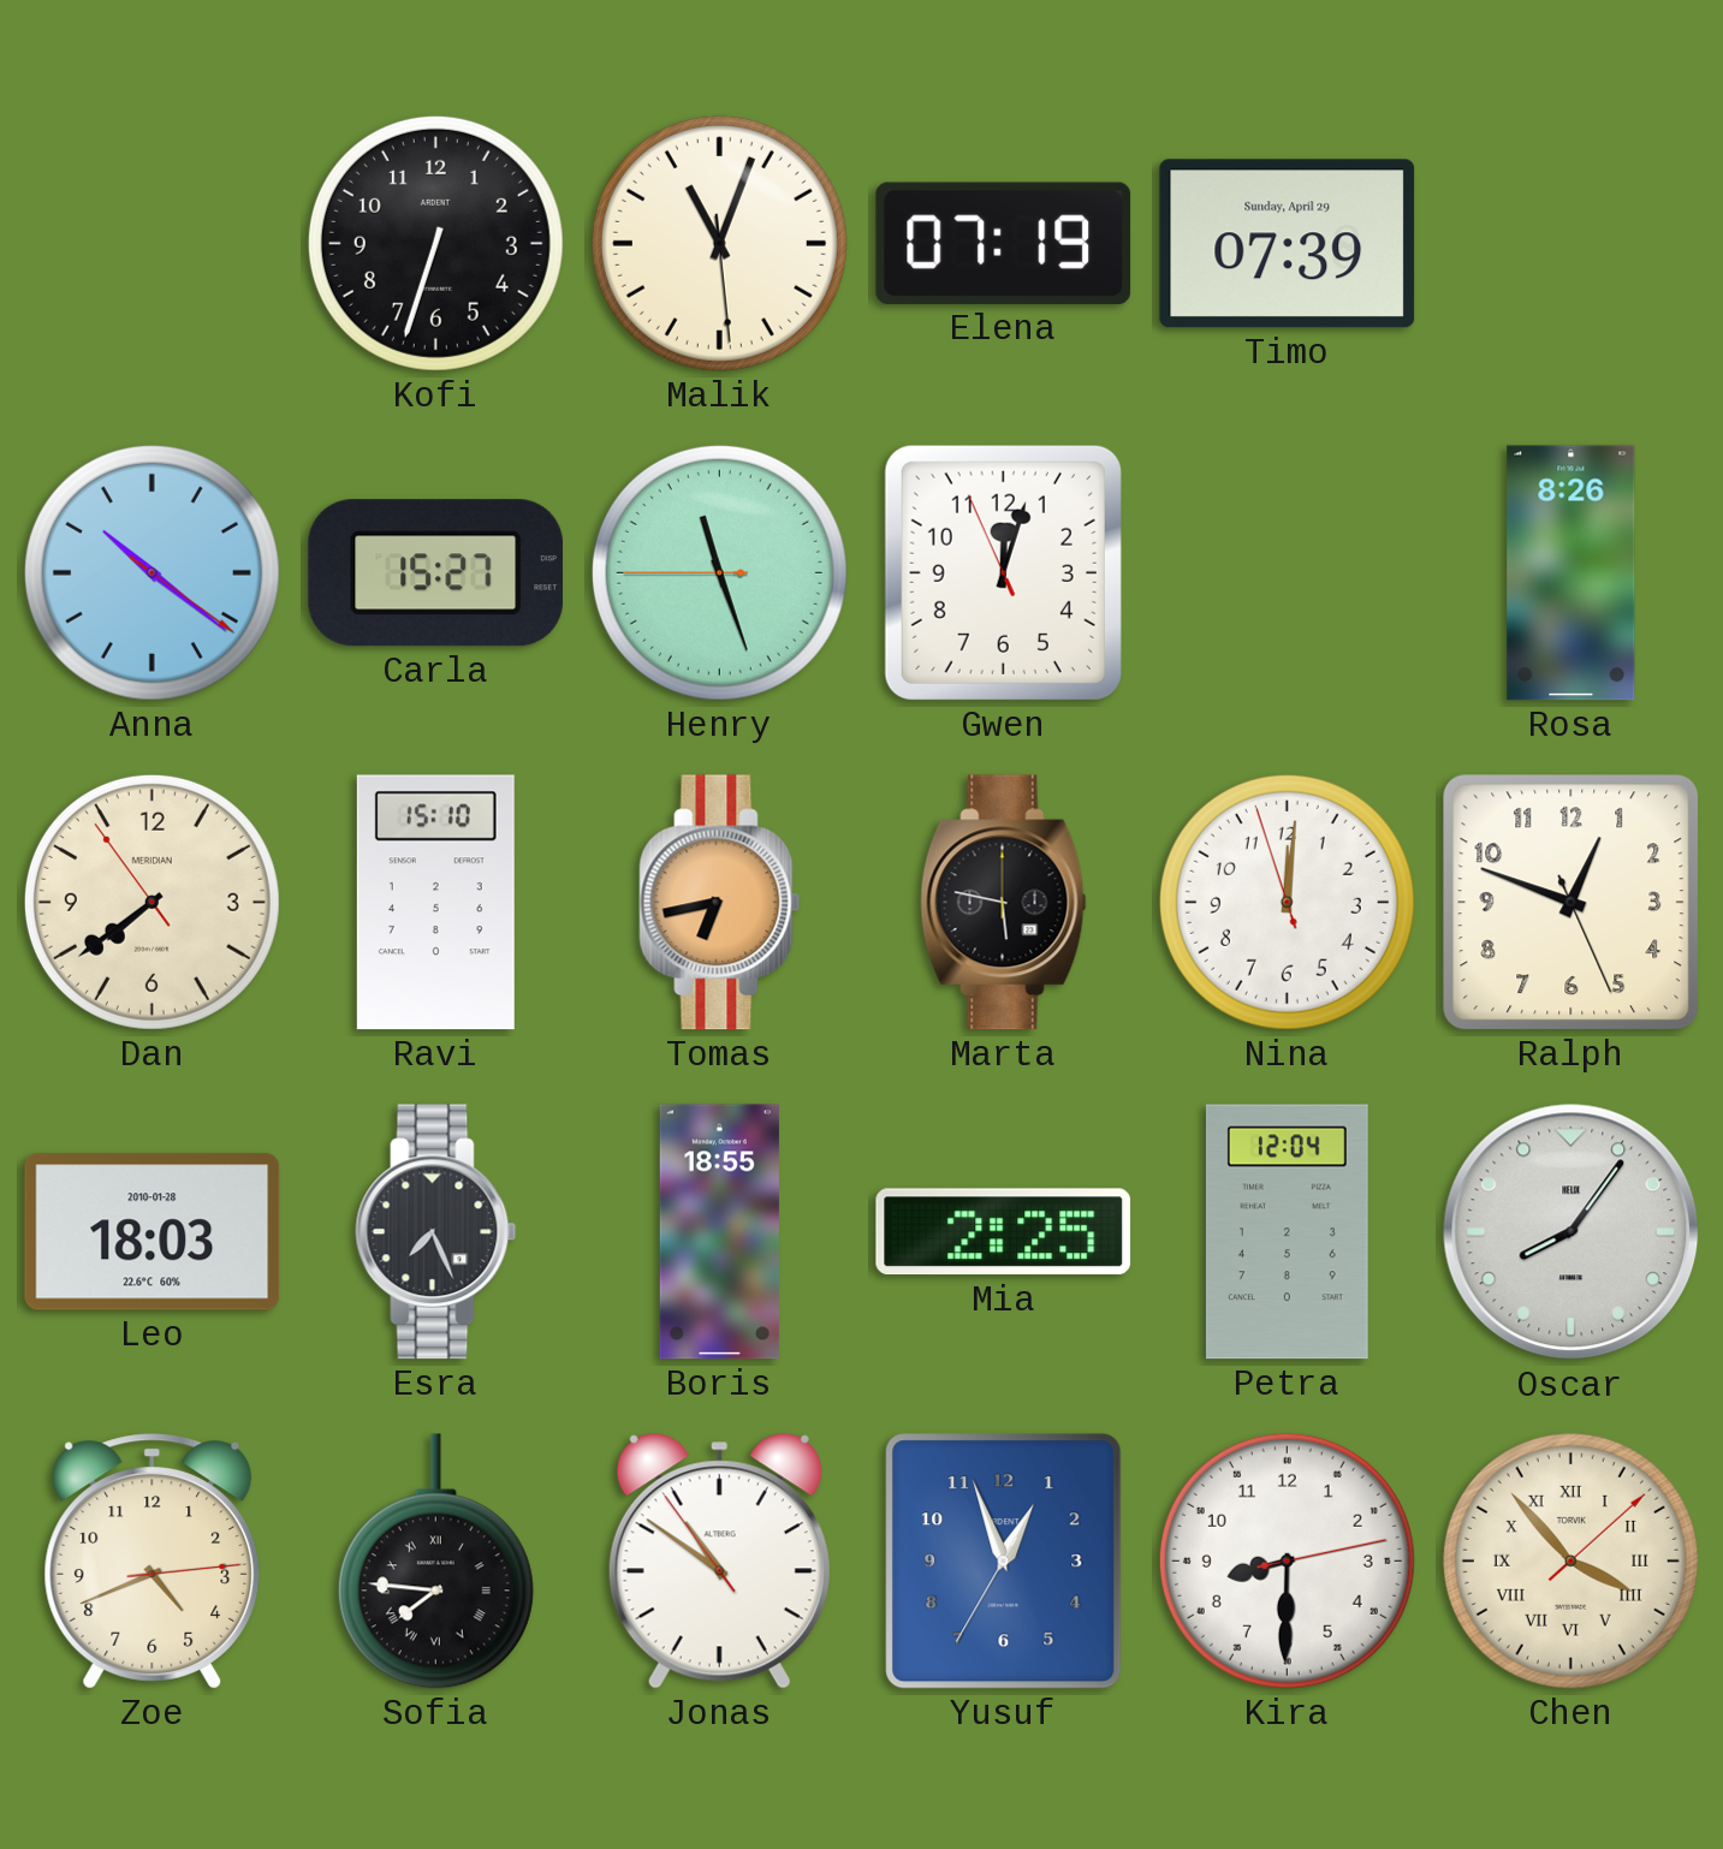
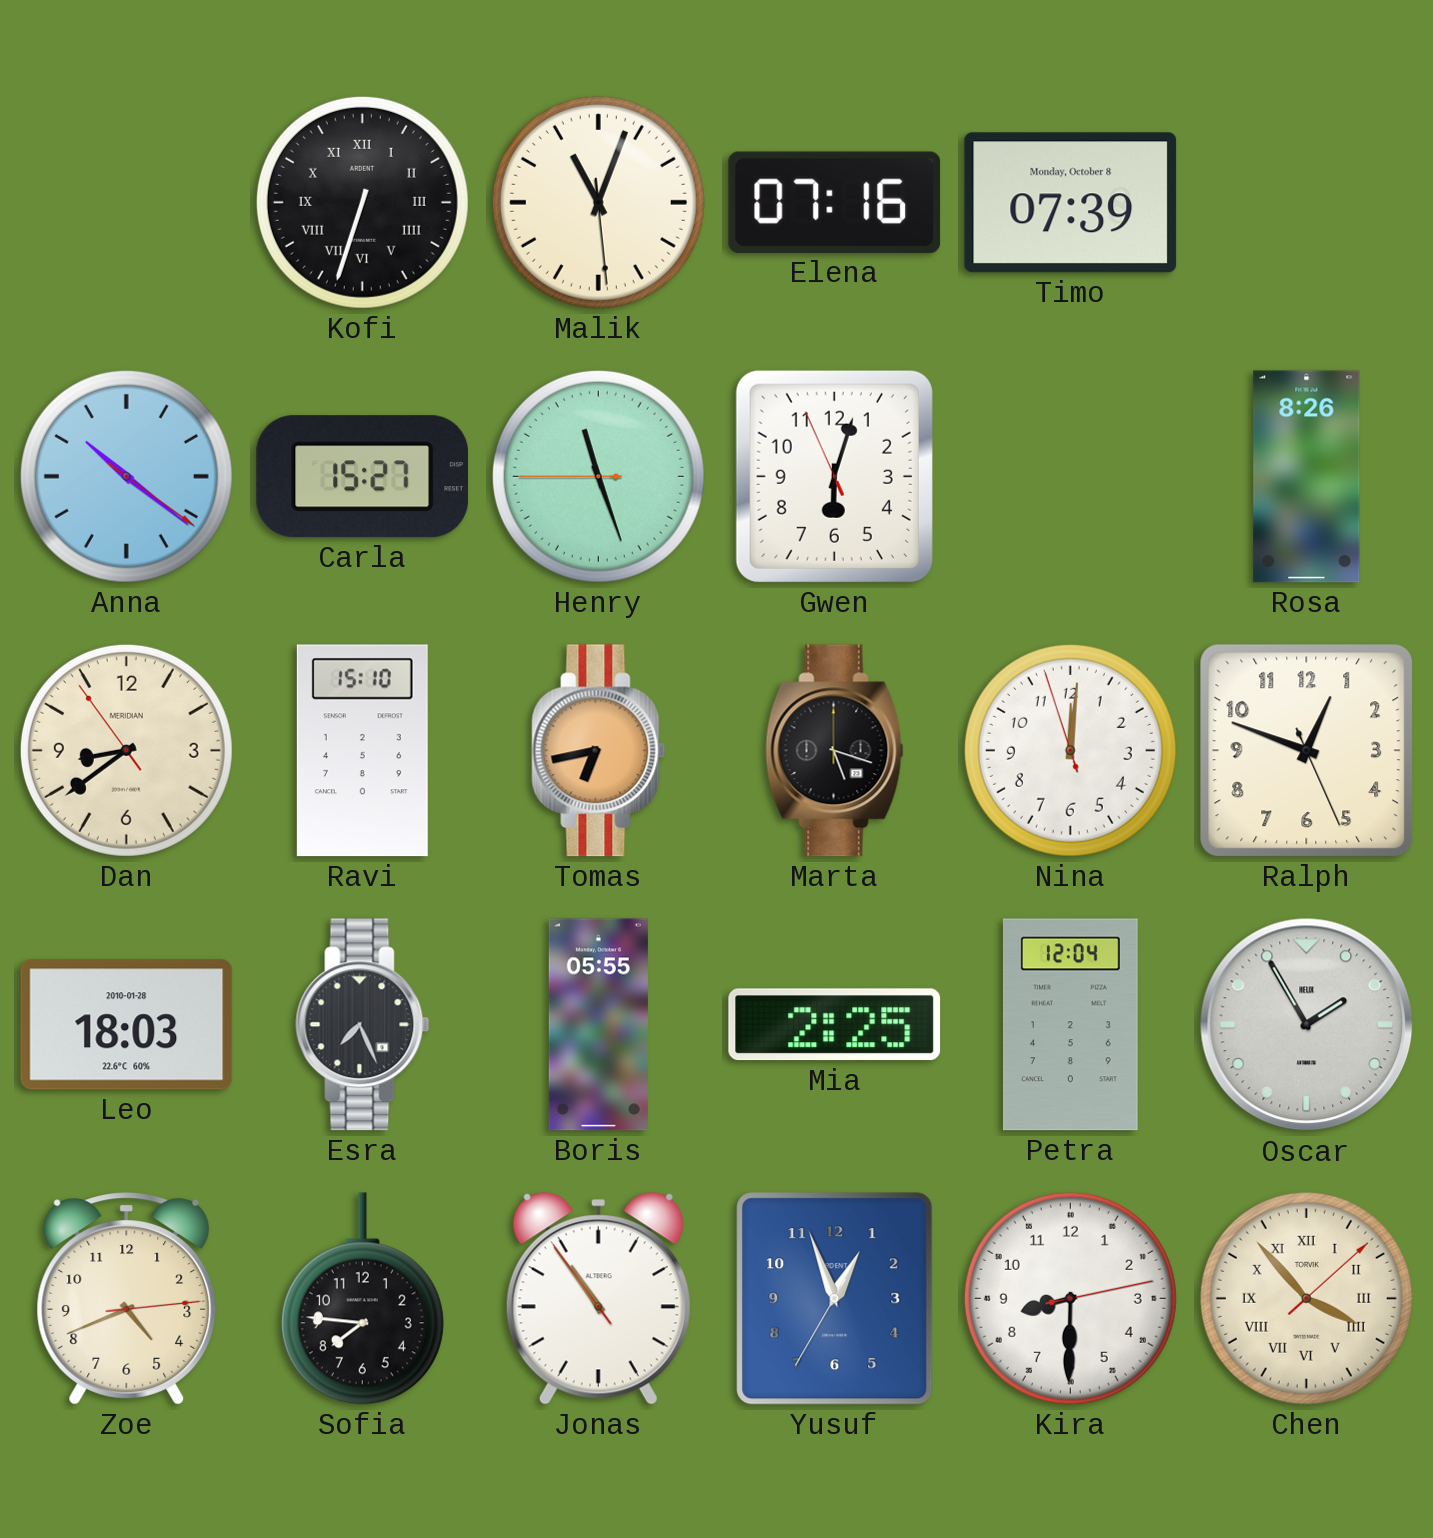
Kofi numerals: Arabic -> Roman
Elena: 07:19 -> 07:16
Timo date: Sunday, April 29 -> Monday, October 8
Gwen: 12:02 -> 6:02
Dan: 7:38 -> 8:38
Marta: 5:47 -> 5:18
Boris: 18:55 -> 05:55
Oscar: 8:06 -> 1:55
Sofia numerals: Roman -> Arabic
Jonas: 10:50 -> 10:53
